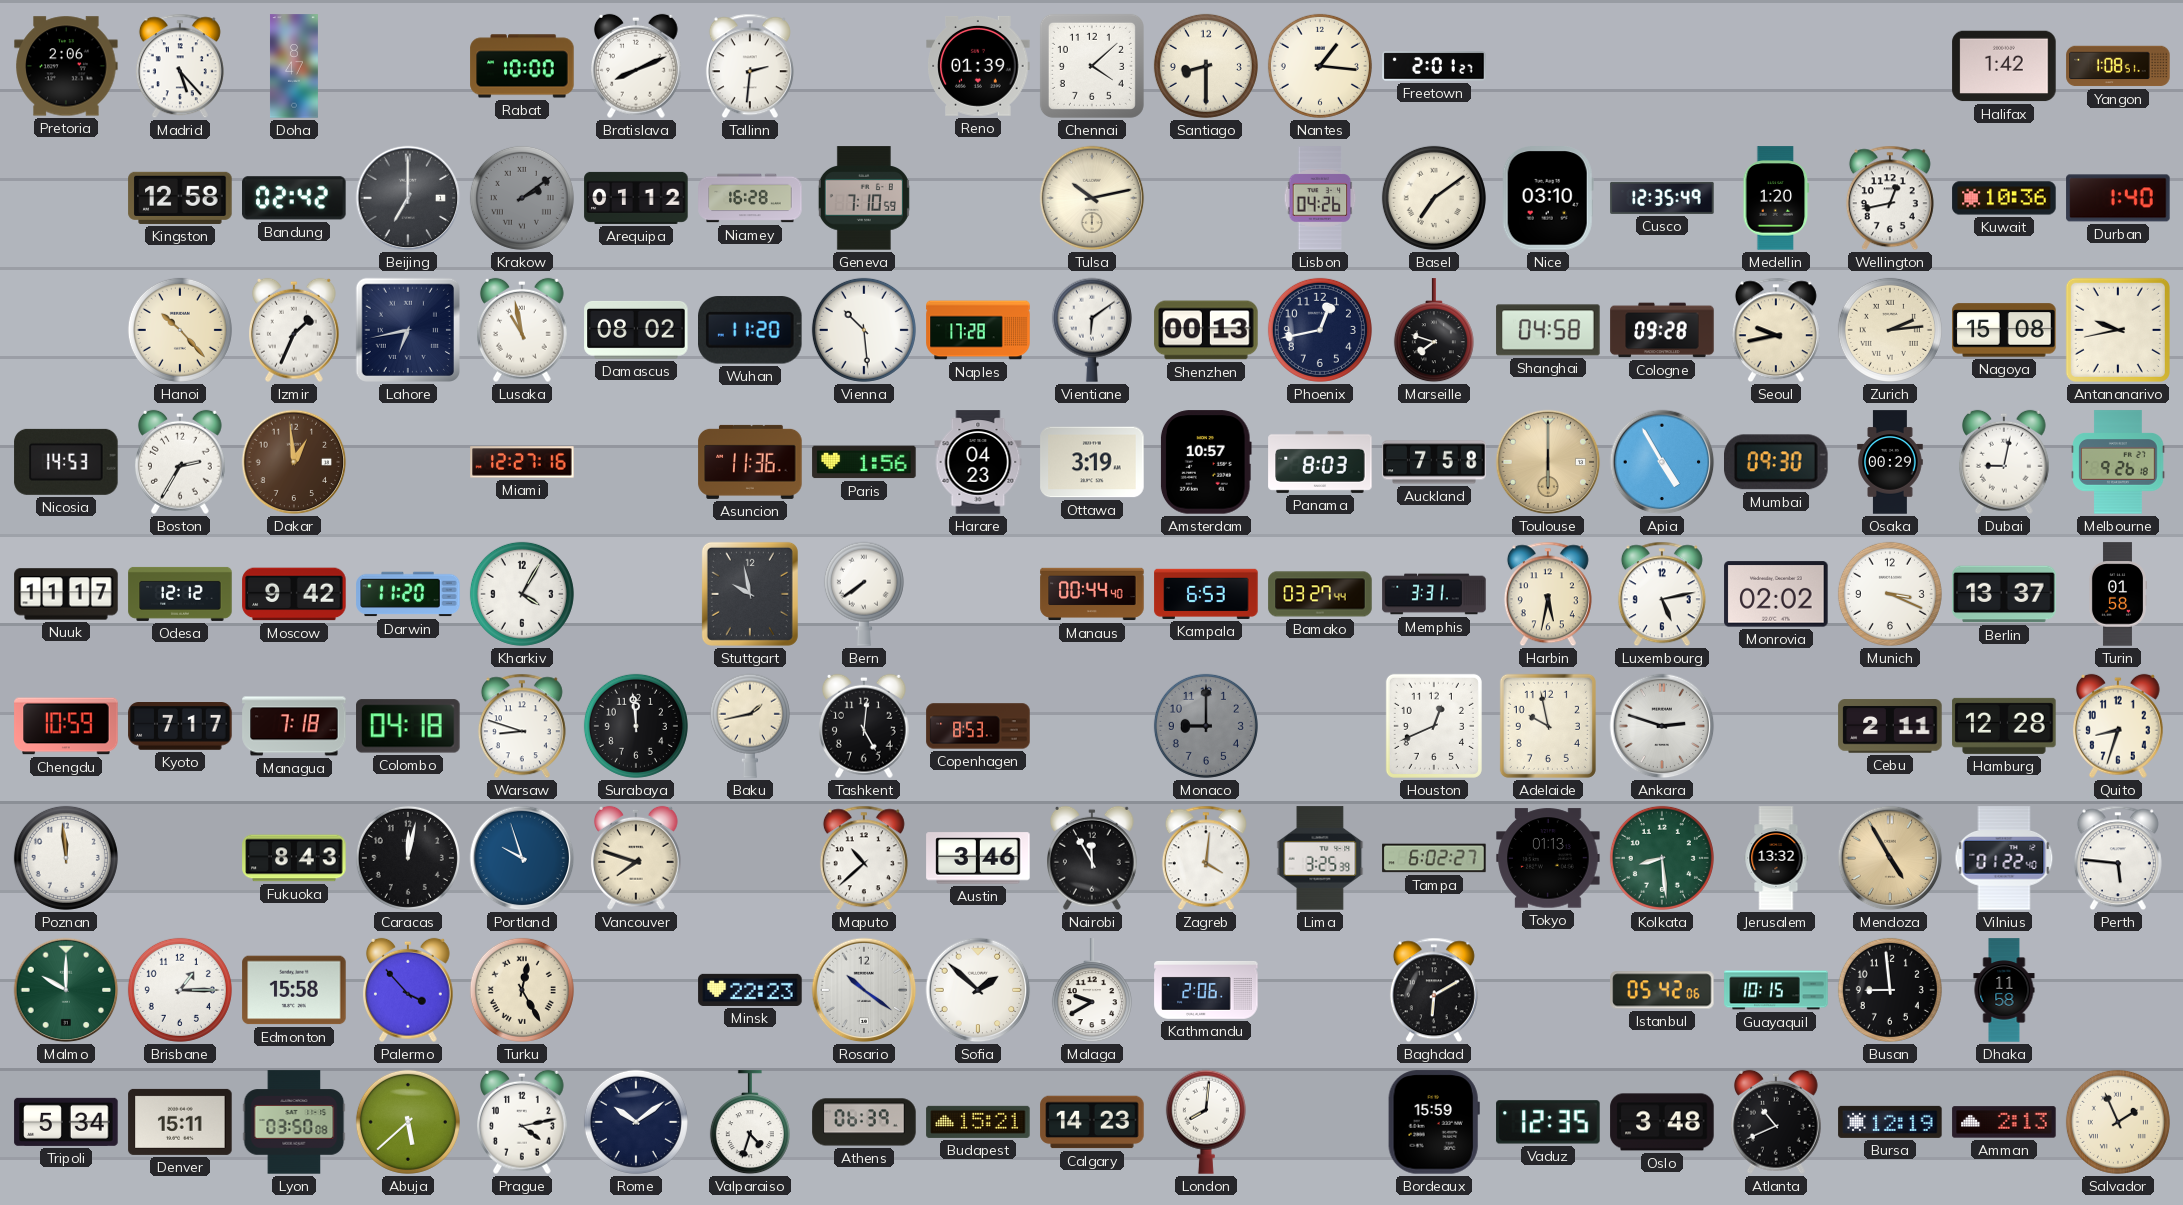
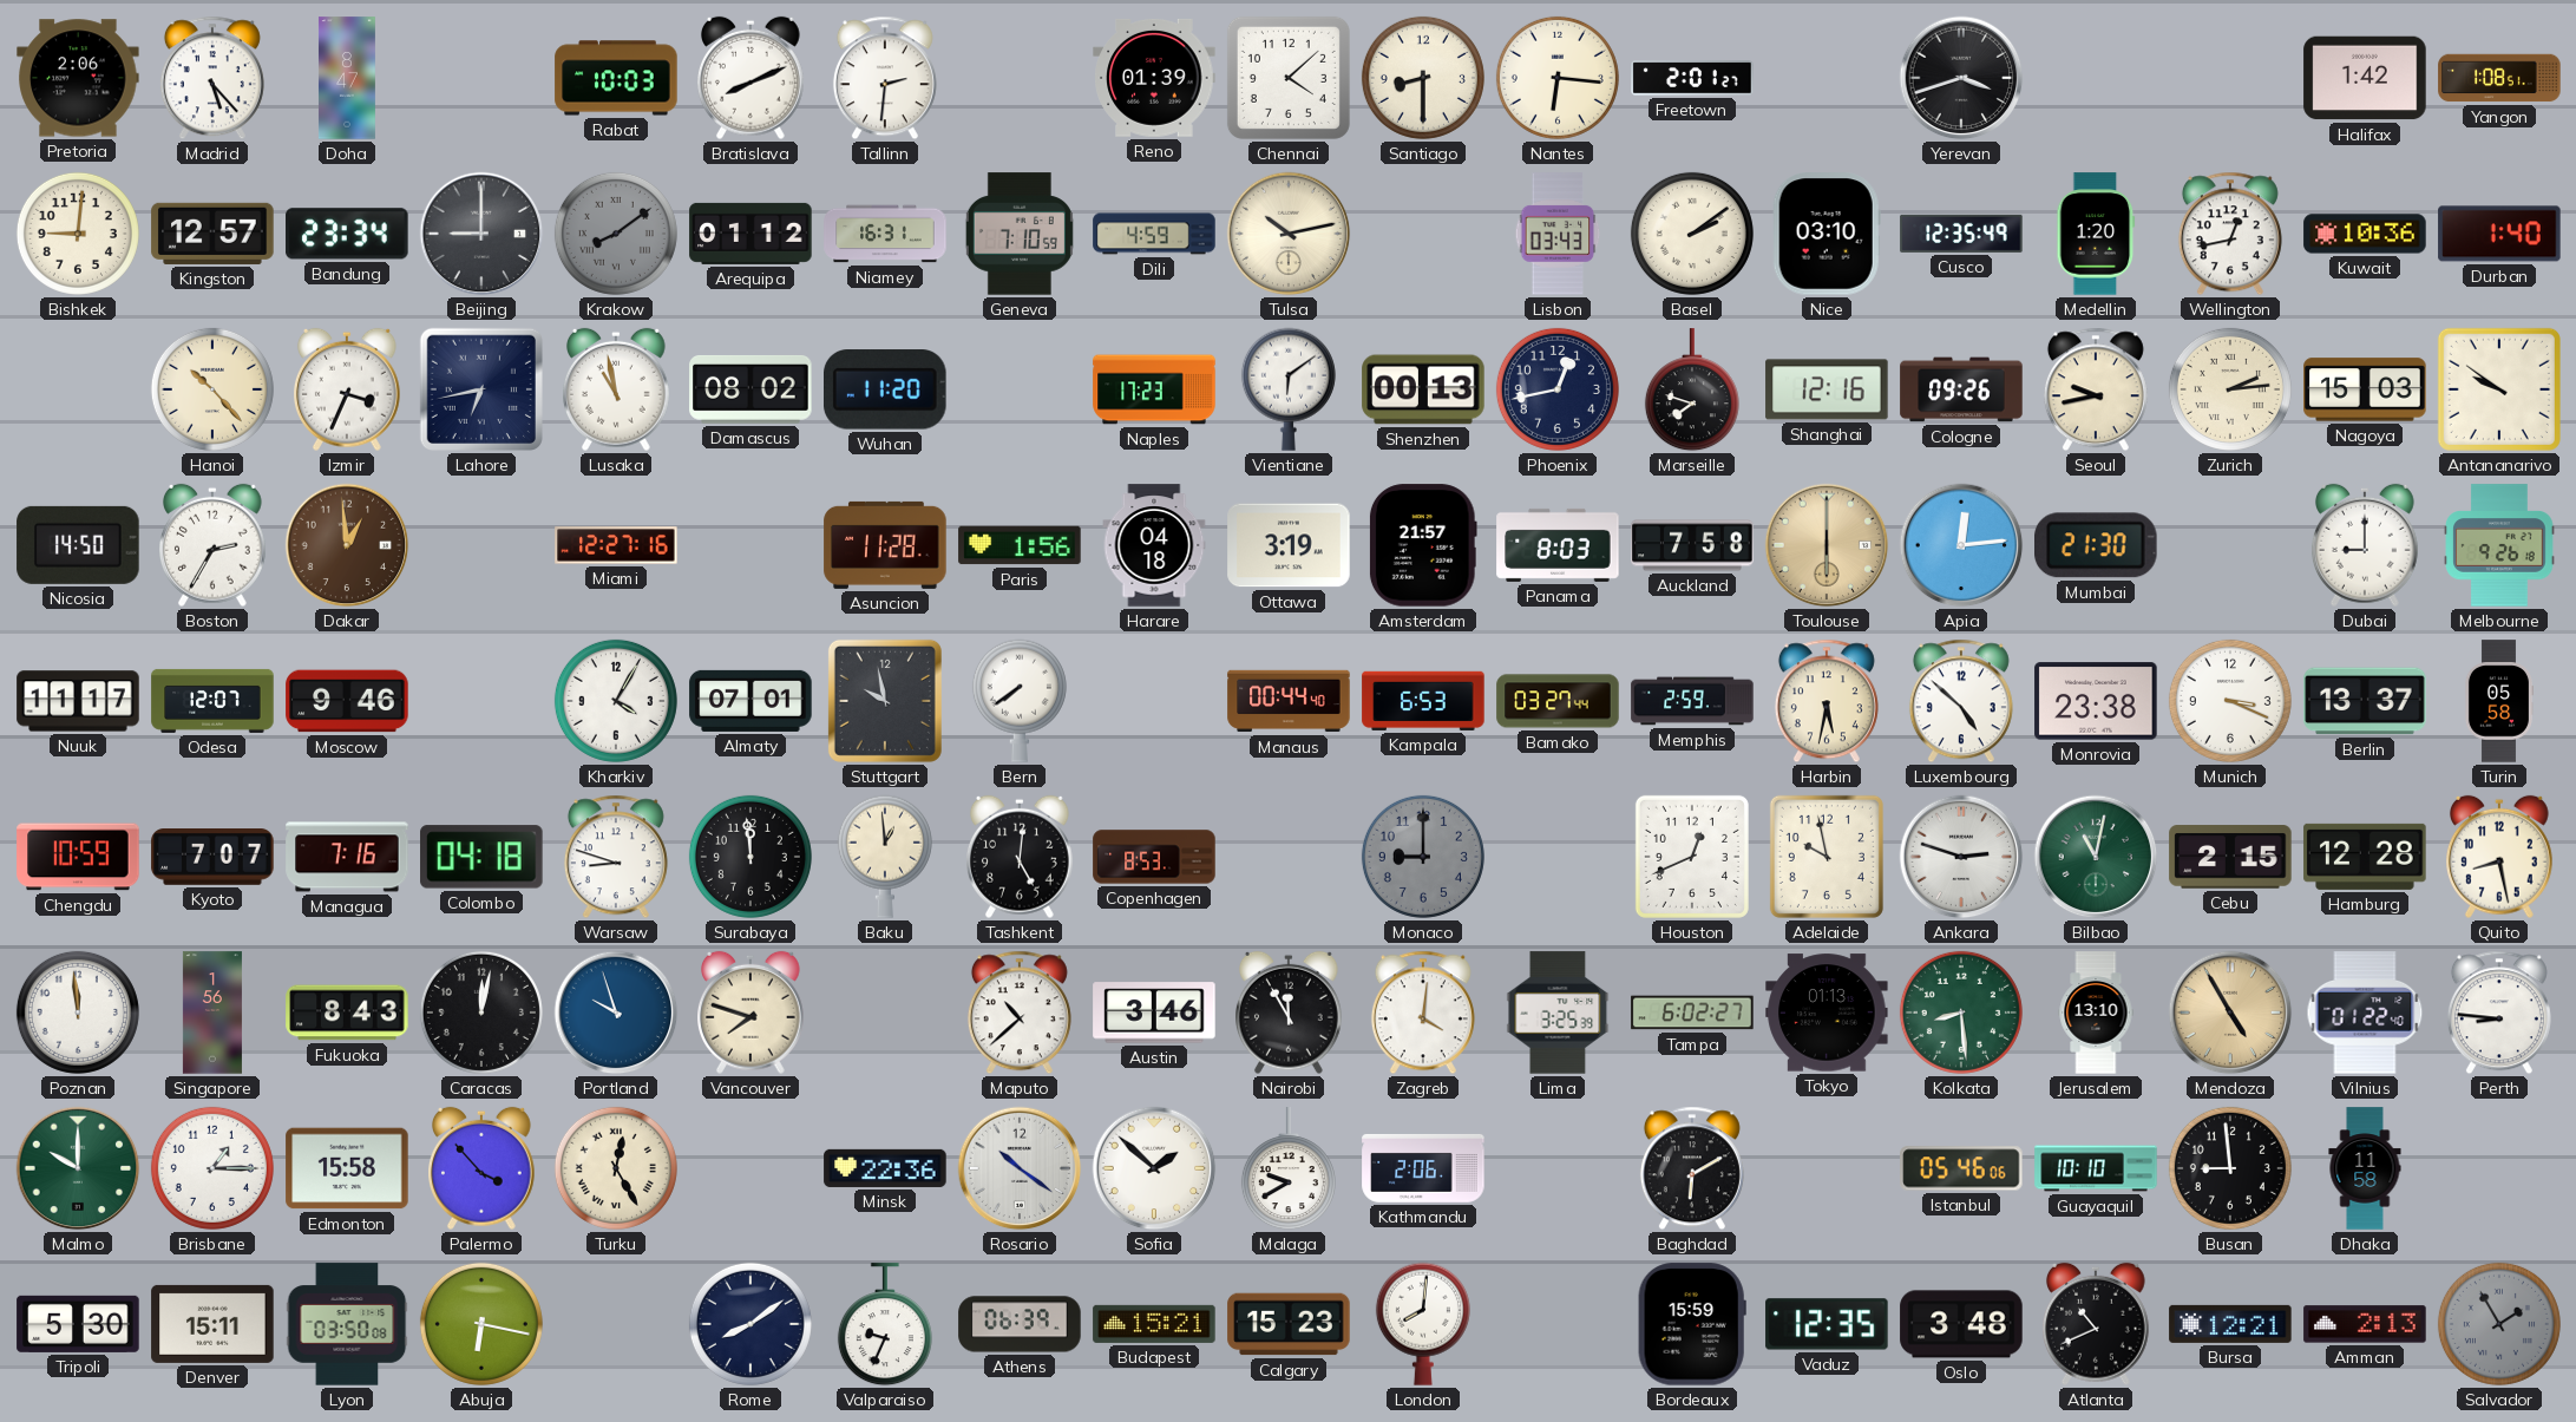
Rabat: 10:00 -> 10:03
Nantes: 1:16 -> 6:16
Yerevan: none -> 3:42
Bishkek: none -> 9:01
Kingston: 12:58 -> 12:57
Bandung: 02:42 -> 23:34
Beijing: 7:00 -> 9:00
Krakow: 2:09 -> 8:09
Niamey: 16:28 -> 16:31
Dili: none -> 4:59
Lisbon: 04:26 -> 03:43
Basel: 7:09 -> 2:09
Izmir: 1:34 -> 3:34
Vienna: 10:29 -> none
Naples: 17:28 -> 17:23
Shanghai: 04:58 -> 12:16
Cologne: 09:28 -> 09:26
Nagoya: 15:08 -> 15:03
Antananarivo: 9:43 -> 9:51
Nicosia: 14:53 -> 14:50
Asuncion: 11:36 -> 11:28
Harare: 04:23 -> 04:18
Amsterdam: 10:57 -> 21:57
Apia: 4:55 -> 12:14
Mumbai: 09:30 -> 21:30
Osaka: 00:29 -> none
Dubai: 9:02 -> 9:00
Odesa: 12:12 -> 12:07
Moscow: 9:42 -> 9:46
Darwin: 11:20 -> none
Almaty: none -> 07:01
Memphis: 3:31 -> 2:59
Luxembourg: 5:13 -> 4:52
Monrovia: 02:02 -> 23:38
Turin: 01:58 -> 05:58
Kyoto: 7:17 -> 7:07
Managua: 7:18 -> 7:16
Baku: 1:43 -> 12:59
Bilbao: none -> 11:02
Cebu: 2:11 -> 2:15
Quito: 8:33 -> 8:28
Singapore: none -> 1:56
Jerusalem: 13:32 -> 13:10
Perth: 5:46 -> 8:46
Minsk: 22:23 -> 22:36
Istanbul: 05:42 -> 05:46
Guayaquil: 10:15 -> 10:10
Tripoli: 5:34 -> 5:30
Abuja: 5:38 -> 6:17
Prague: 4:13 -> none
Rome: 10:09 -> 8:09
Valparaiso: 4:33 -> 9:34
Calgary: 14:23 -> 15:23
Bursa: 12:19 -> 12:21
Salvador: 1:56 -> 1:55
Salvador dial: cream -> grey
